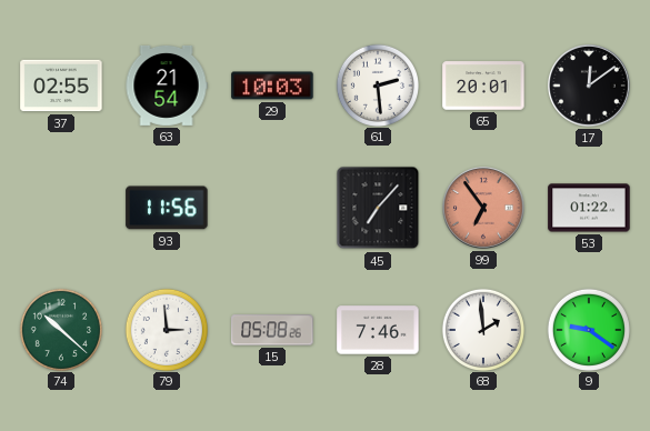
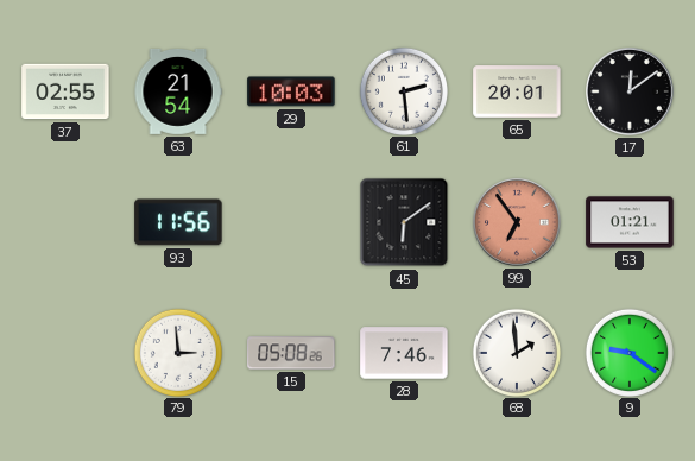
45: 7:07 -> 6:09
53: 01:22 -> 01:21
74: 10:22 -> none
